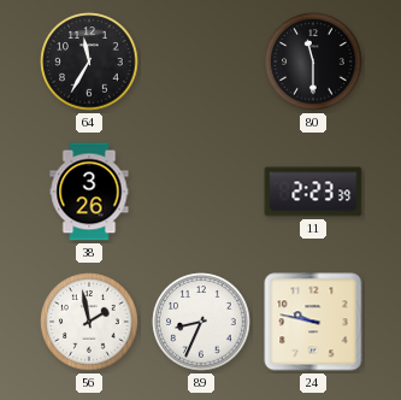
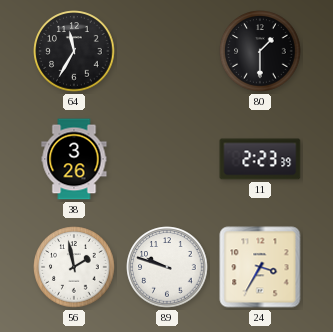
80: 11:30 -> 1:30
89: 8:34 -> 9:48
24: 9:47 -> 3:35
